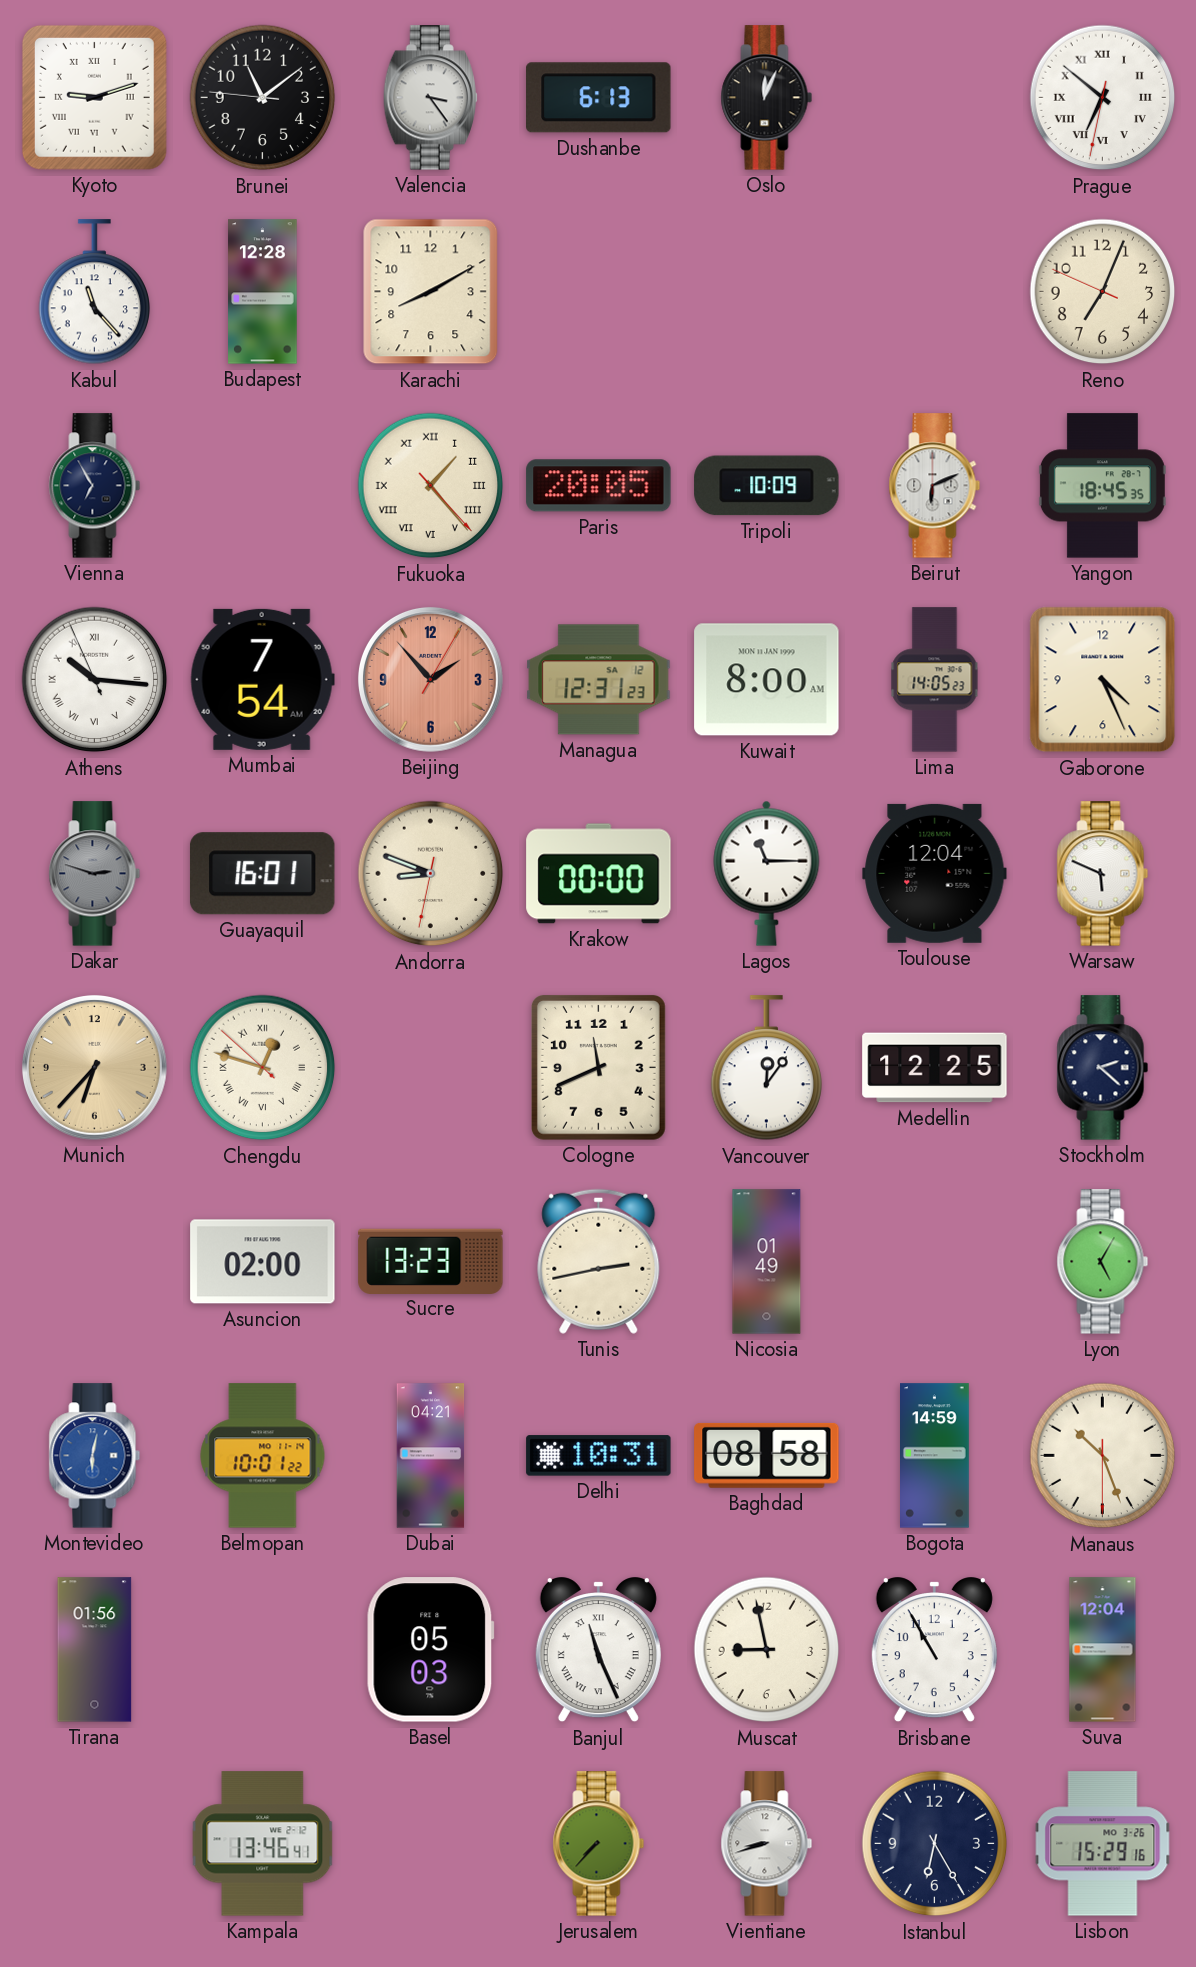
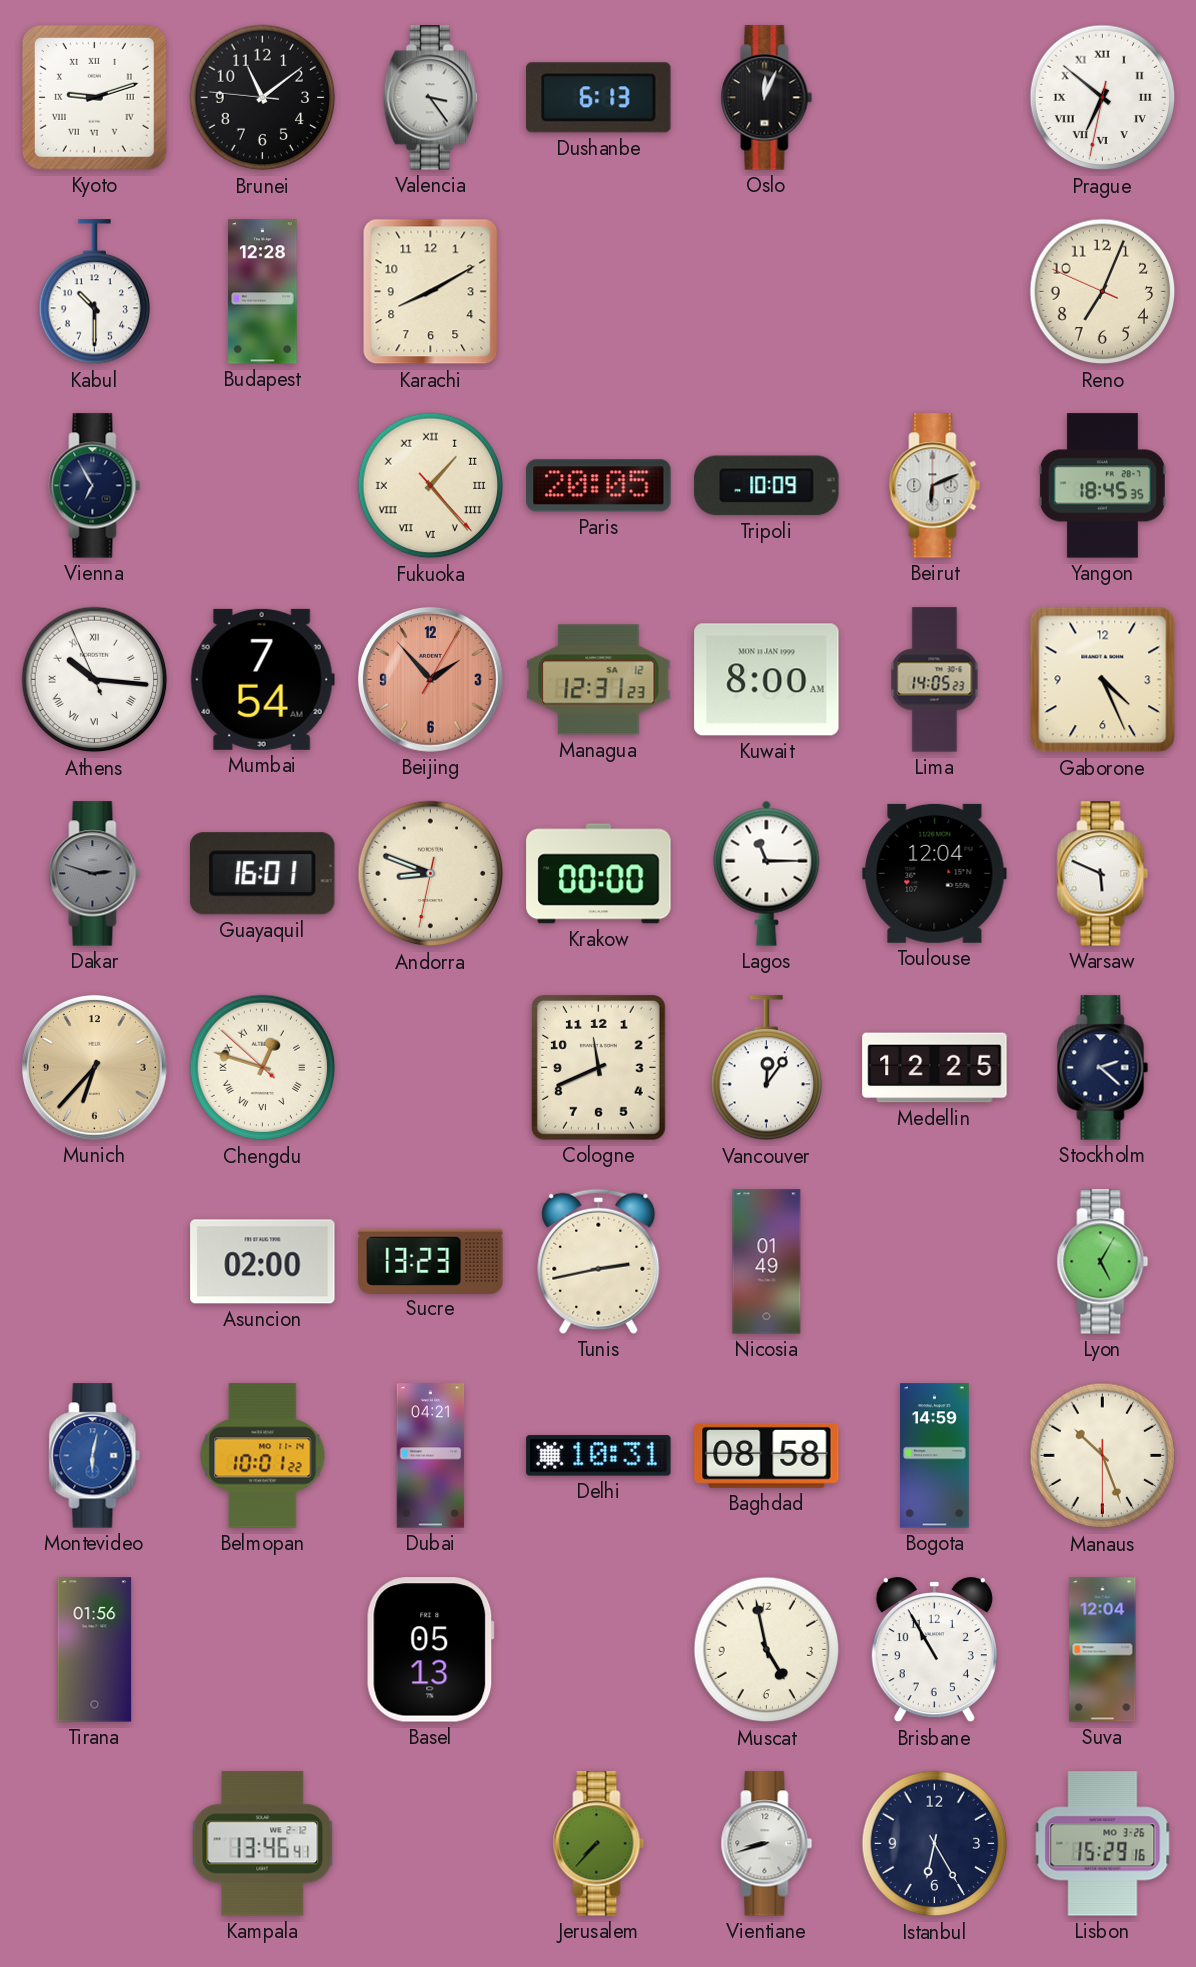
Kabul: 11:23 -> 10:30
Basel: 05:03 -> 05:13
Banjul: 11:26 -> none
Muscat: 8:58 -> 4:58
